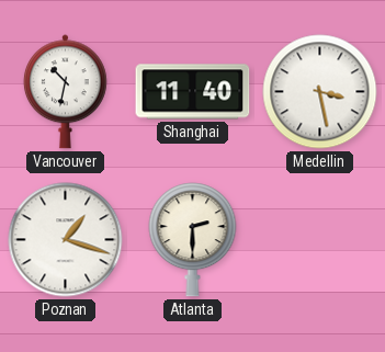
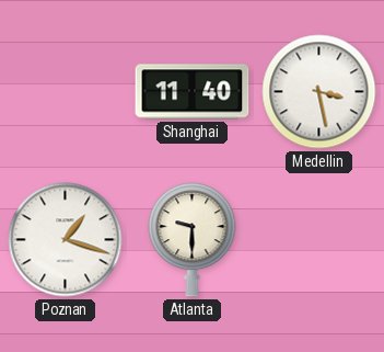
Vancouver: 10:32 -> none
Atlanta: 2:30 -> 9:30
